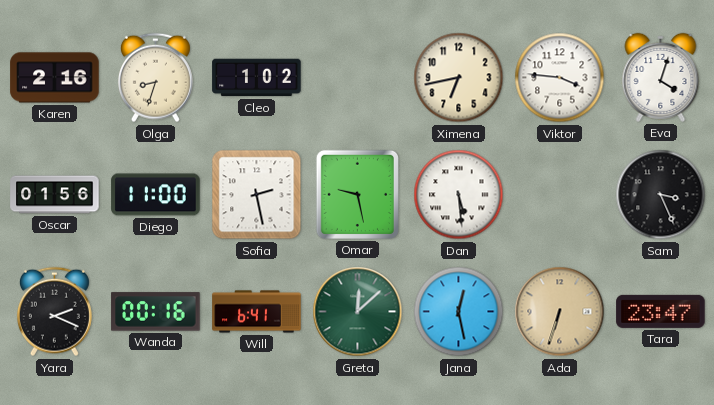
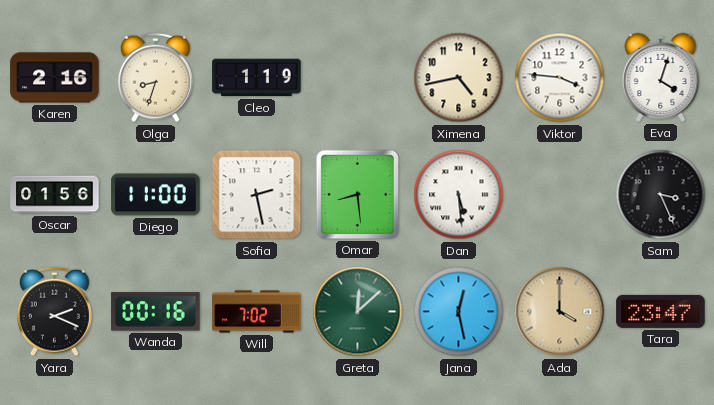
Cleo: 1:02 -> 1:19
Ximena: 6:43 -> 4:43
Omar: 9:28 -> 8:29
Will: 6:41 -> 7:02
Ada: 6:33 -> 4:00
